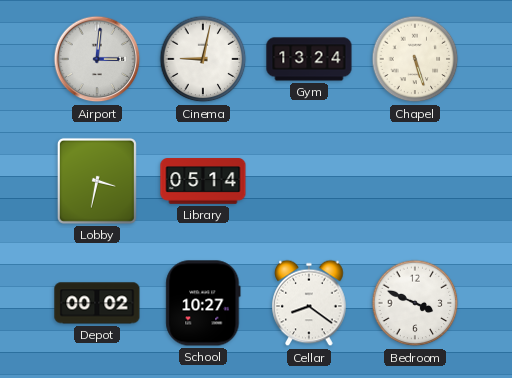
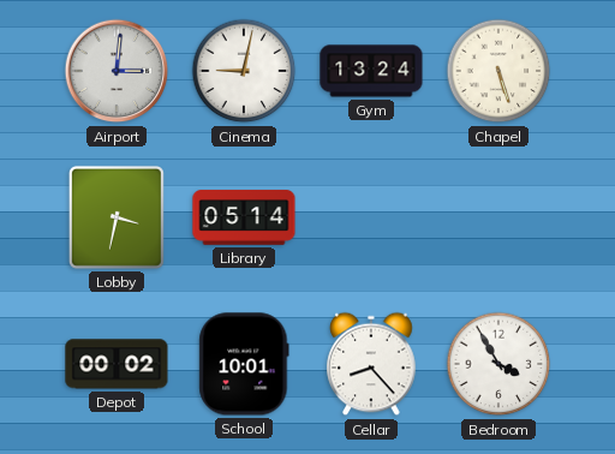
School: 10:27 -> 10:01
Cellar: 8:21 -> 8:23
Bedroom: 3:49 -> 3:55
